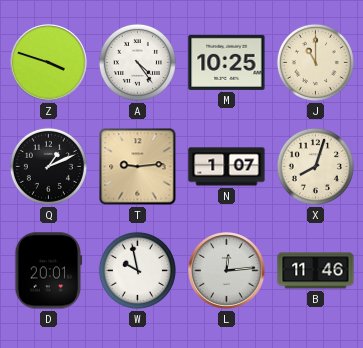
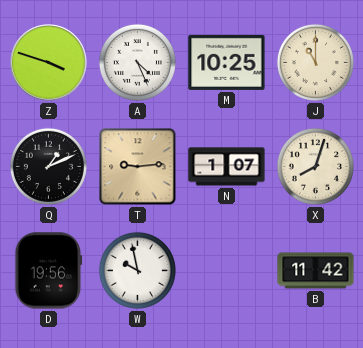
A: 4:24 -> 4:26
D: 20:01 -> 19:56
L: 12:14 -> none
B: 11:46 -> 11:42
